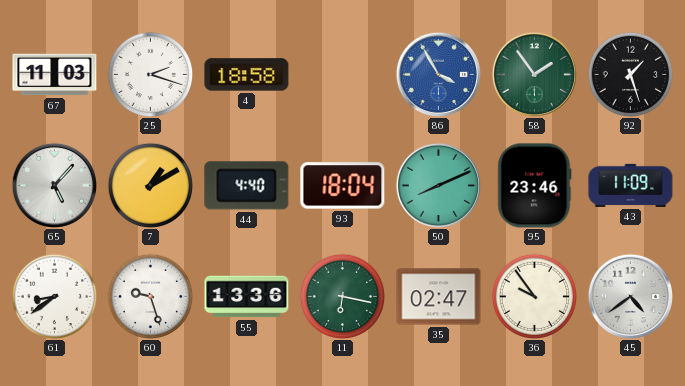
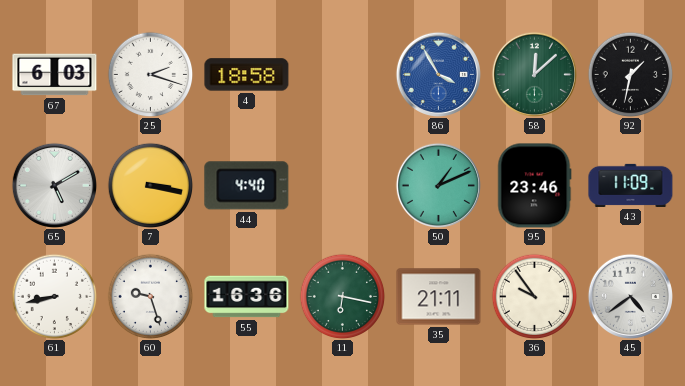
67: 11:03 -> 6:03
58: 1:54 -> 12:08
92: 1:27 -> 1:32
65: 5:07 -> 5:10
7: 1:10 -> 3:17
93: 18:04 -> none
50: 8:11 -> 1:11
61: 8:39 -> 8:43
55: 13:36 -> 16:36
35: 02:47 -> 21:11
